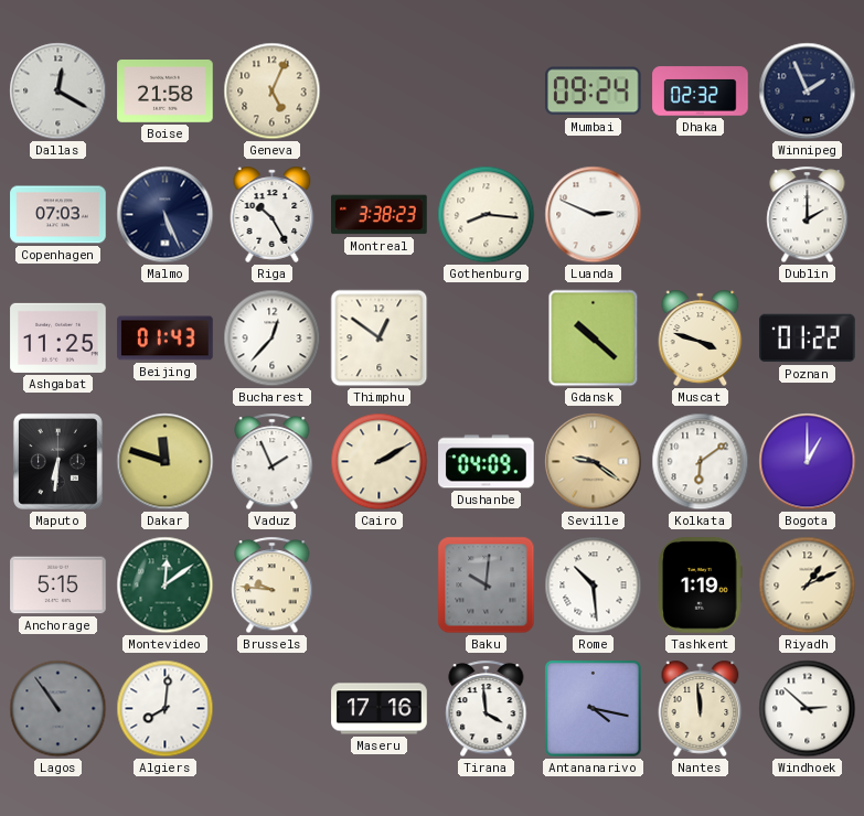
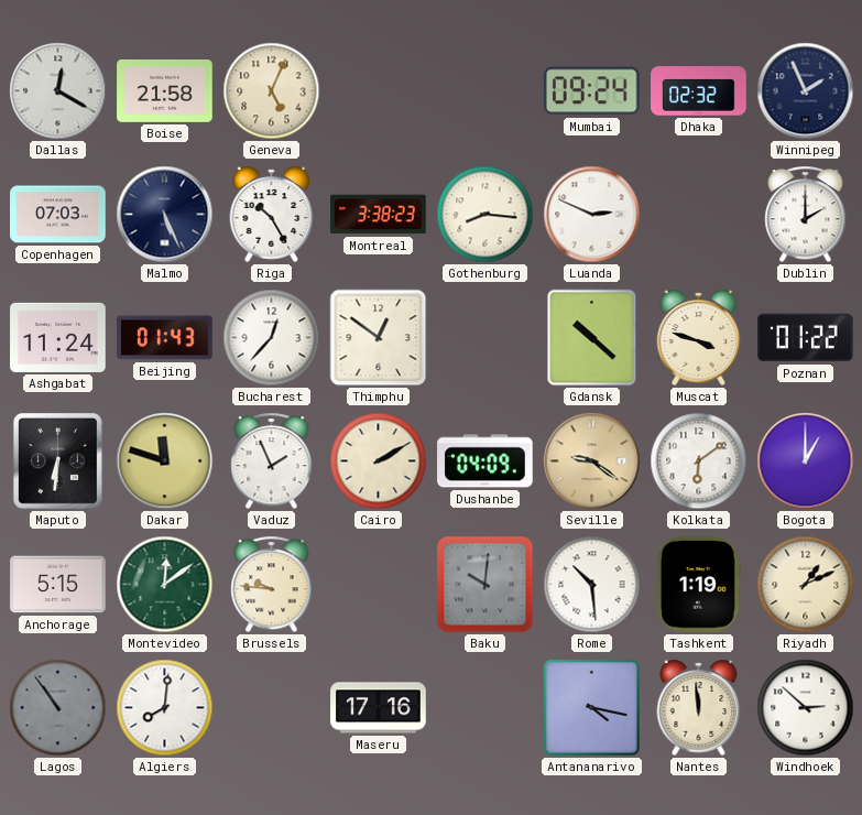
Ashgabat: 11:25 -> 11:24
Tirana: 3:59 -> none
